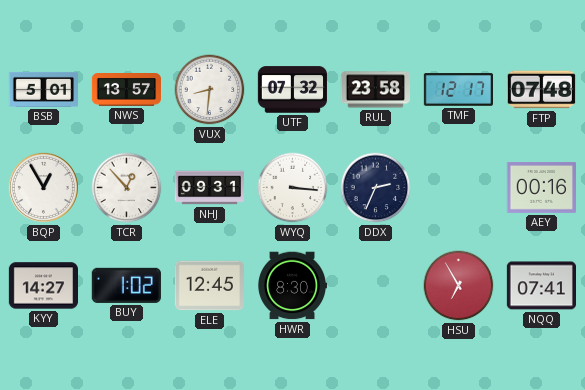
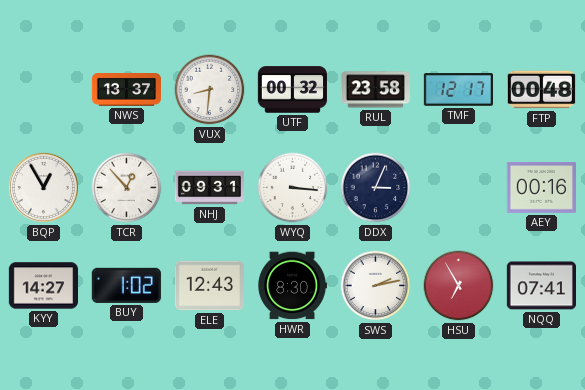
BSB: 5:01 -> none
NWS: 13:57 -> 13:37
UTF: 07:32 -> 00:32
FTP: 07:48 -> 00:48
DDX: 2:34 -> 3:04
ELE: 12:45 -> 12:43
SWS: none -> 2:13
